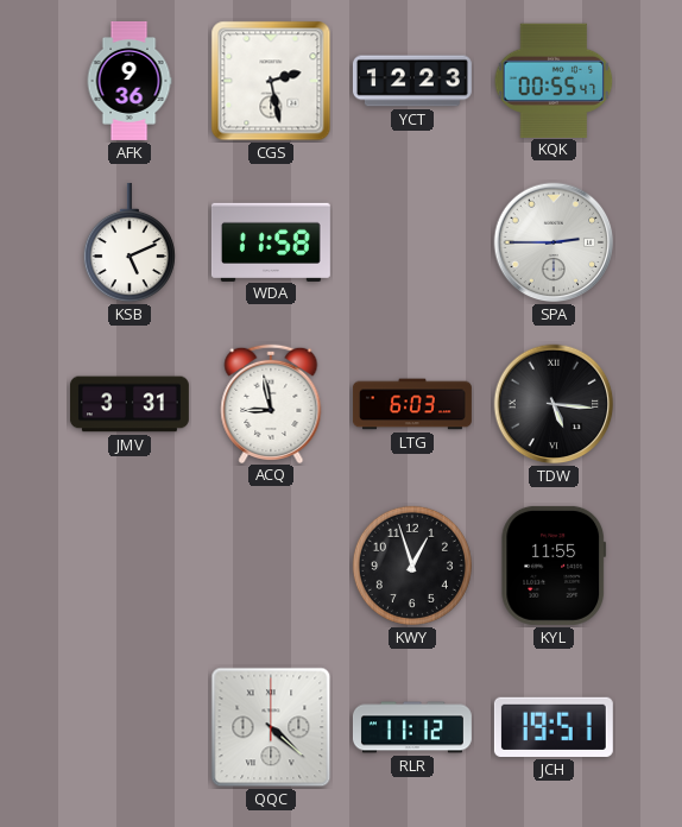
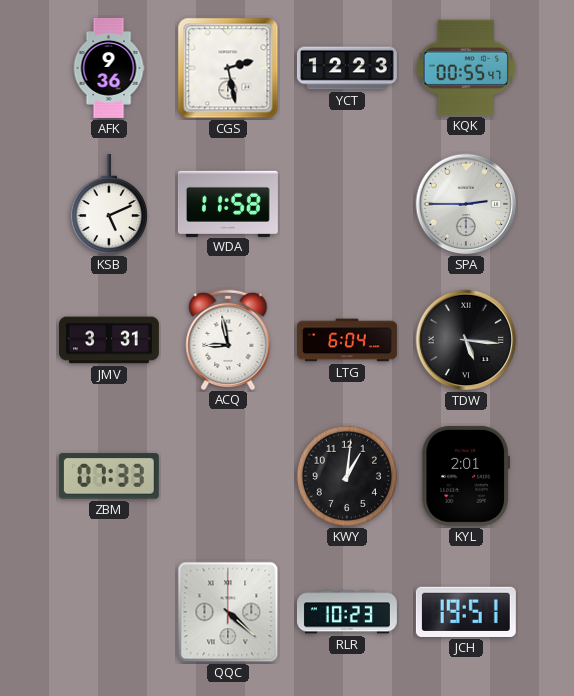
LTG: 6:03 -> 6:04
ZBM: none -> 07:33
KWY: 12:57 -> 1:01
KYL: 11:55 -> 2:01
RLR: 11:12 -> 10:23
